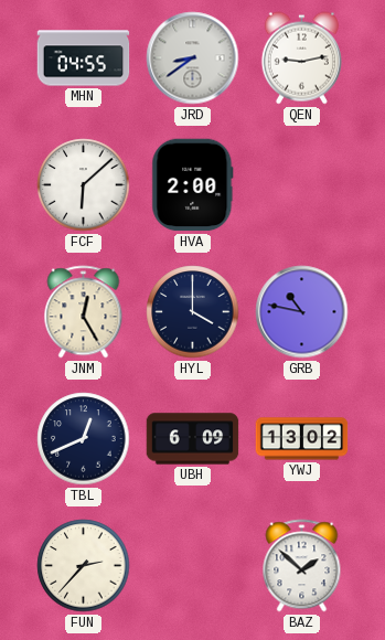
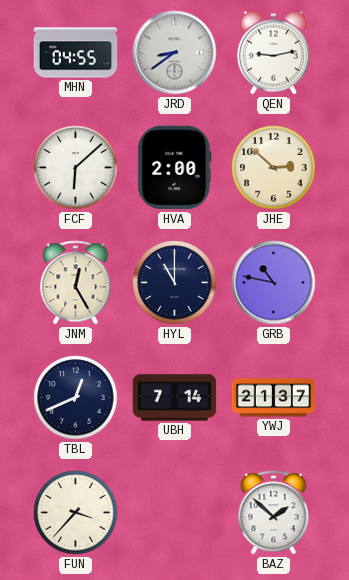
JHE: none -> 2:52
HYL: 4:00 -> 11:00
UBH: 6:09 -> 7:14
YWJ: 13:02 -> 21:37
FUN: 2:37 -> 3:37
